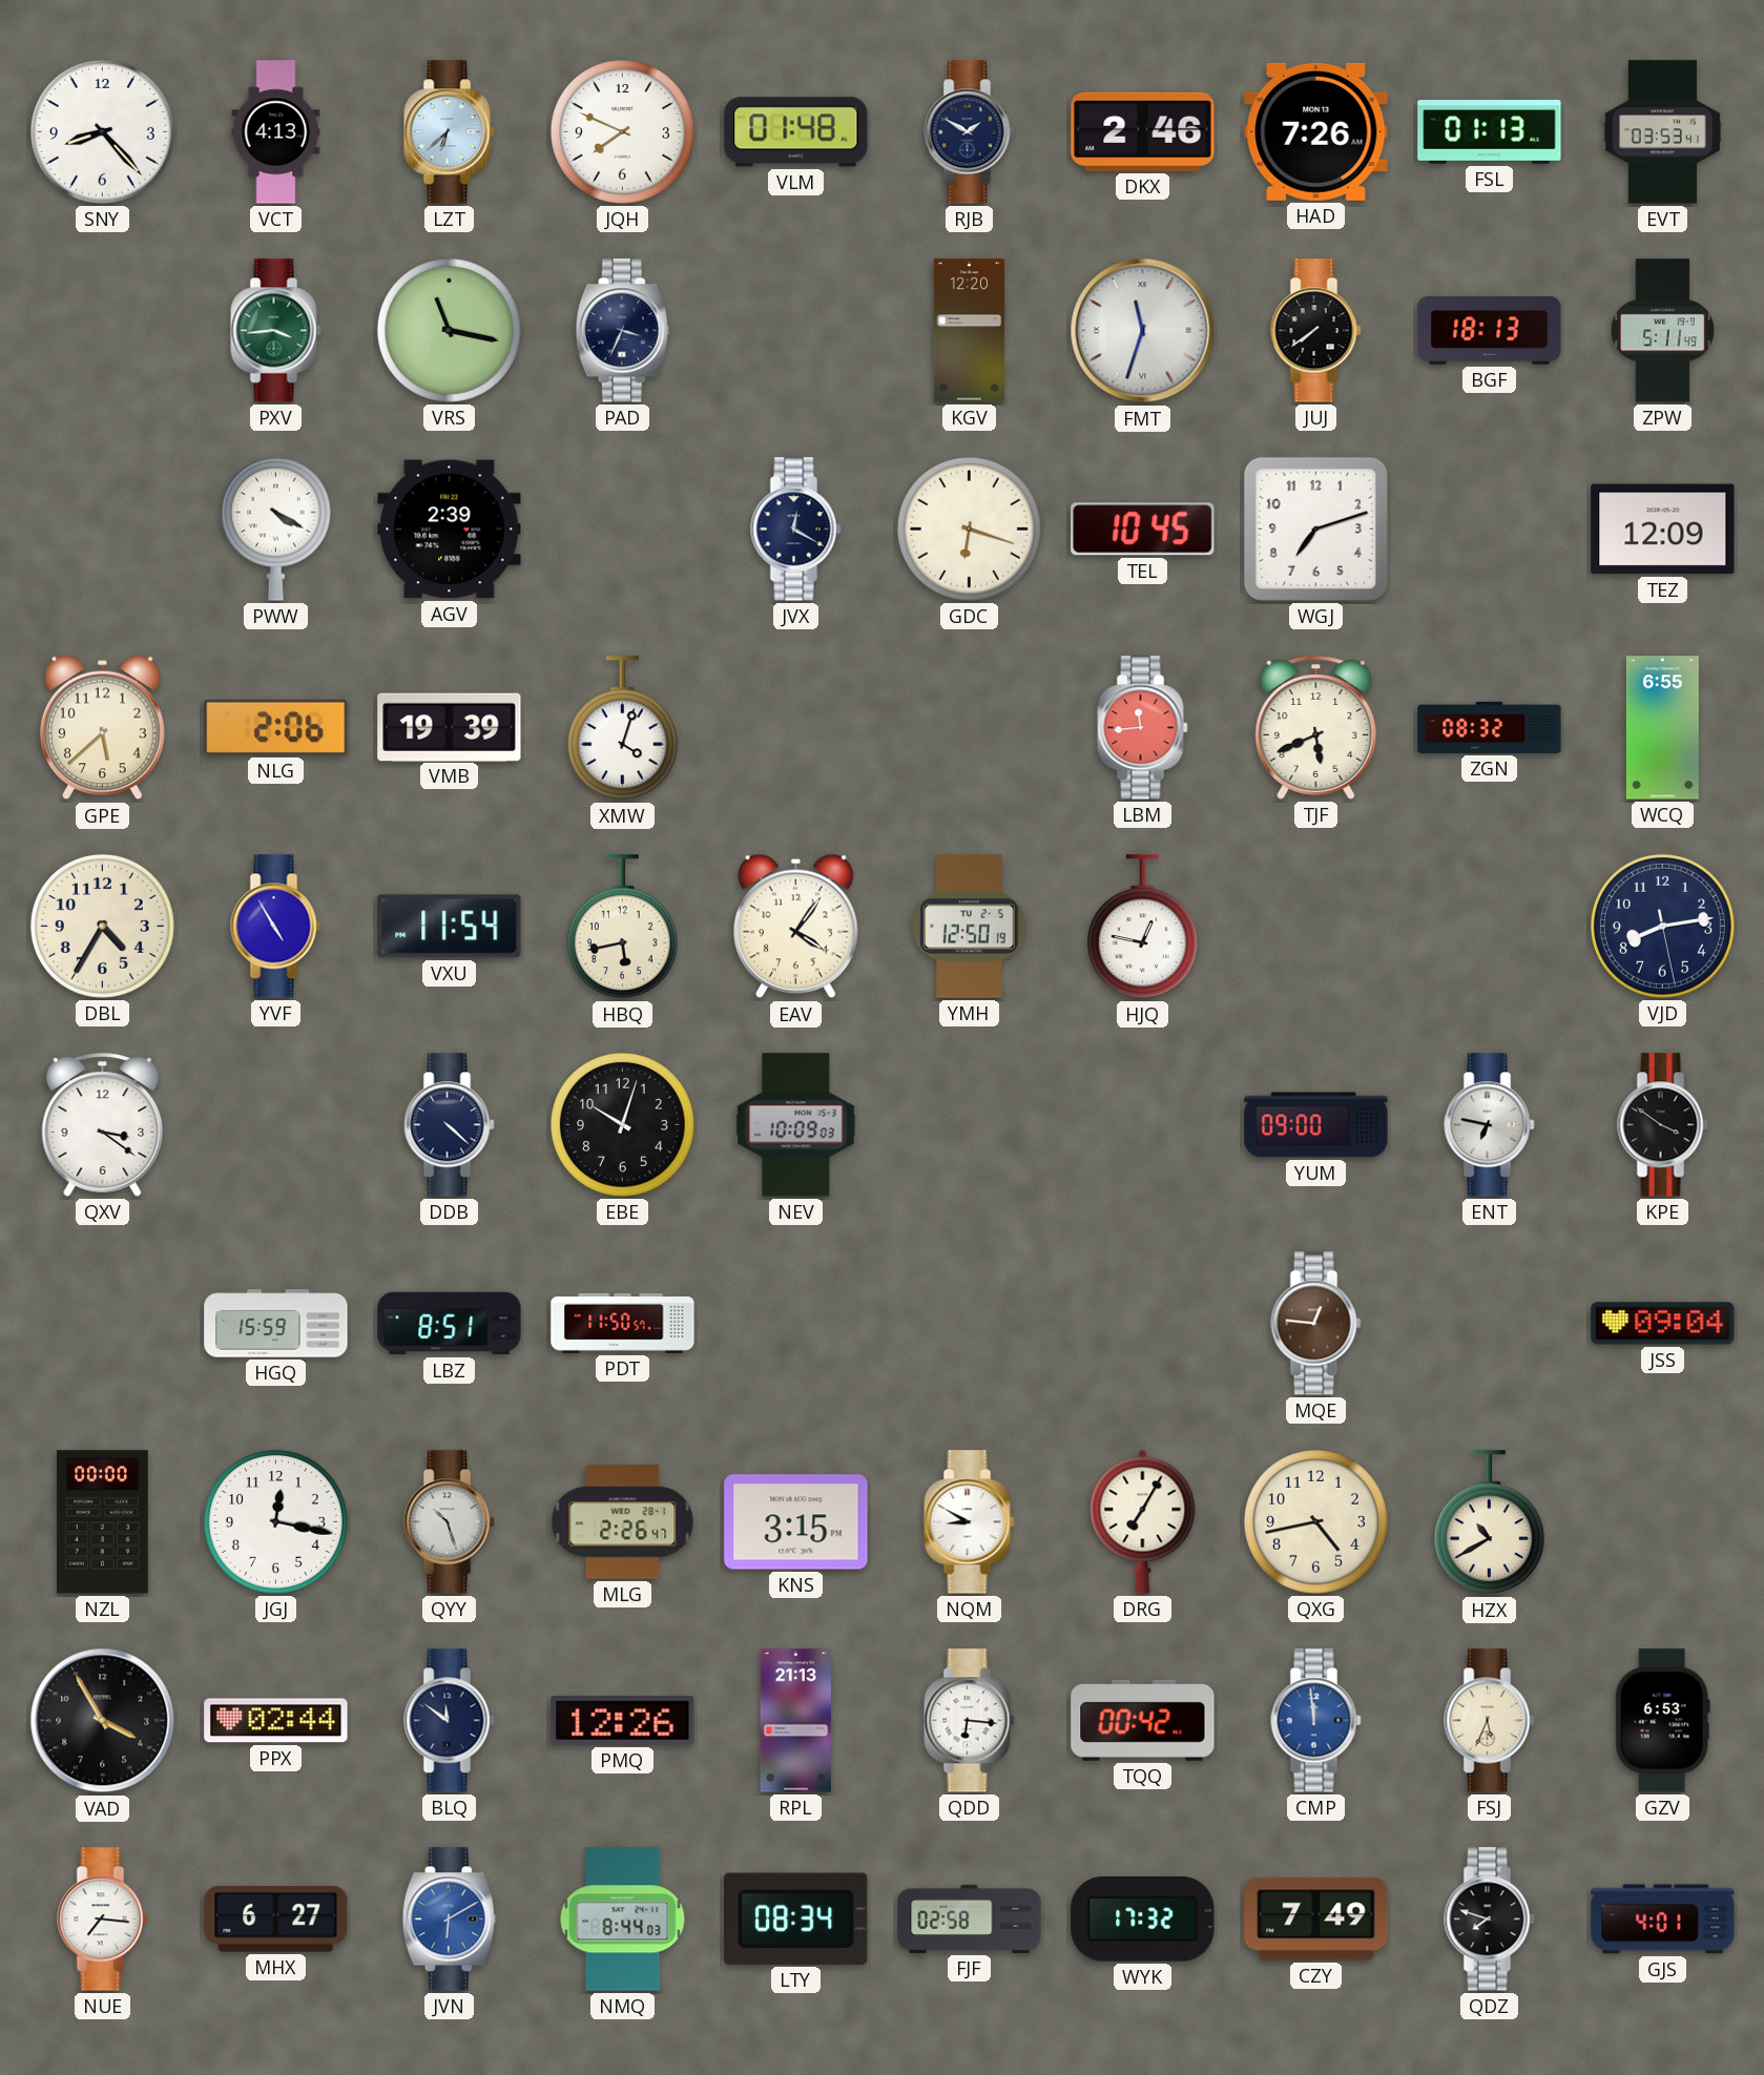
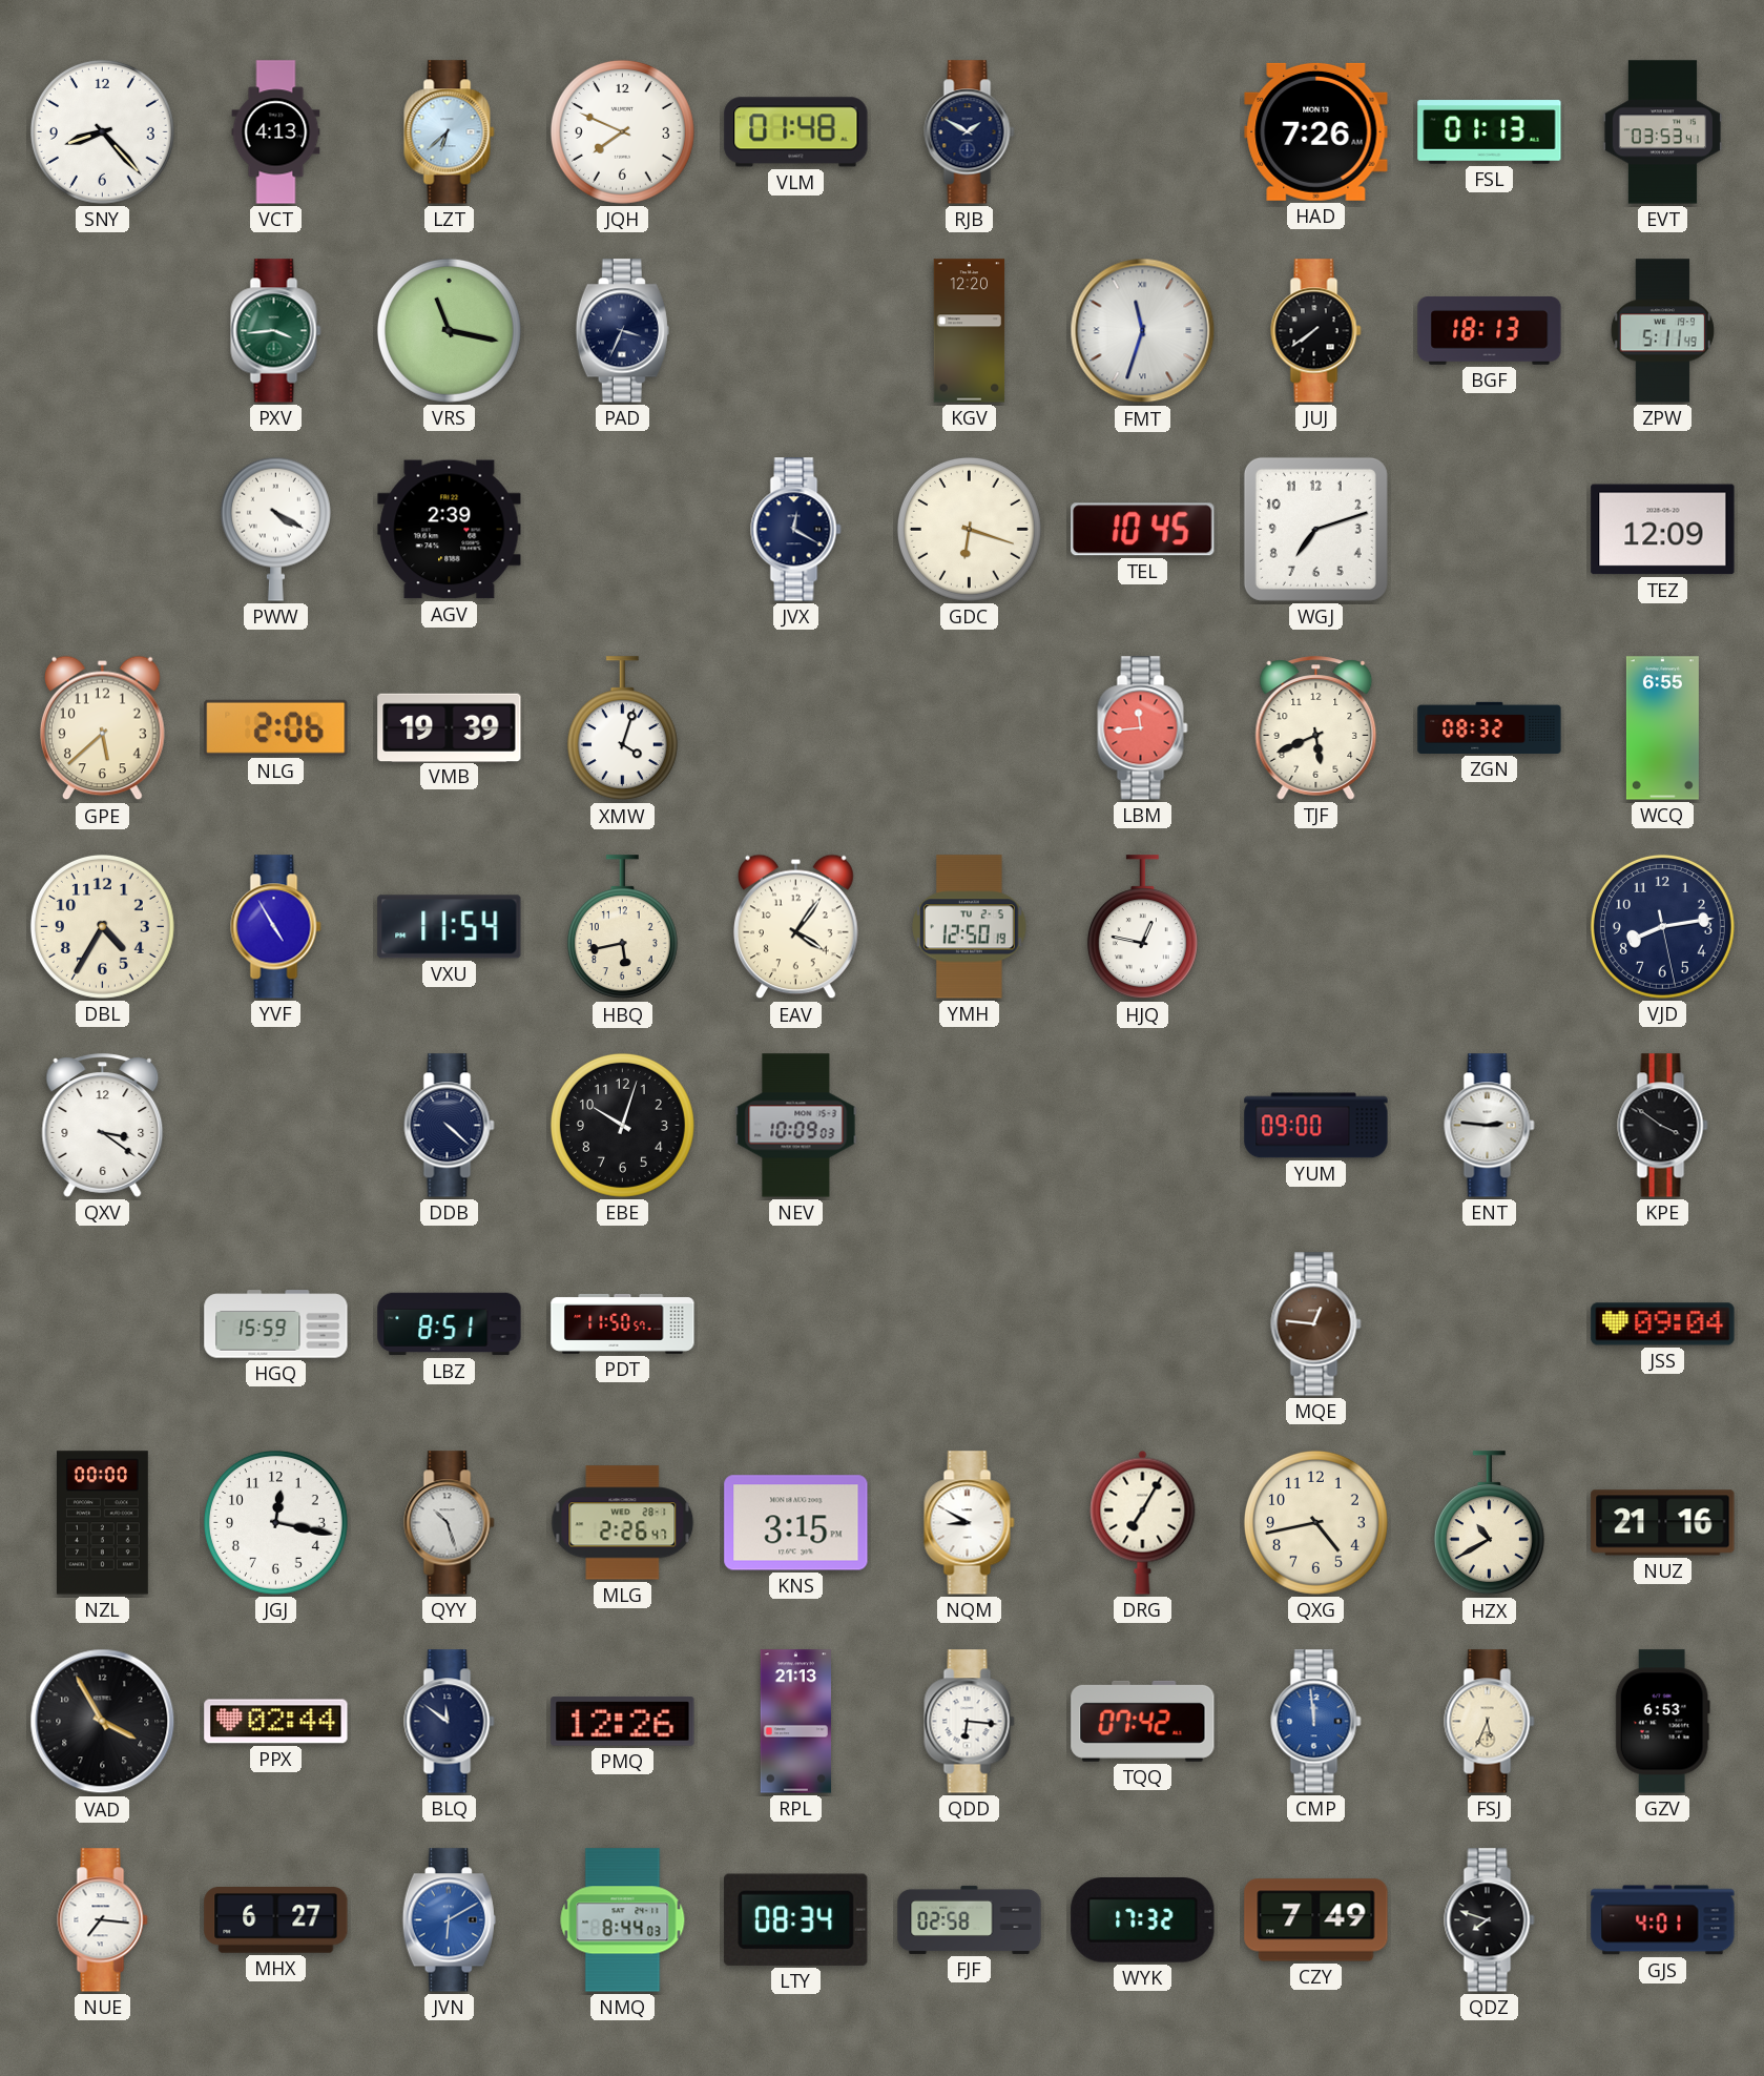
DKX: 2:46 -> none
ENT: 6:47 -> 2:46
NUZ: none -> 21:16
TQQ: 00:42 -> 07:42
